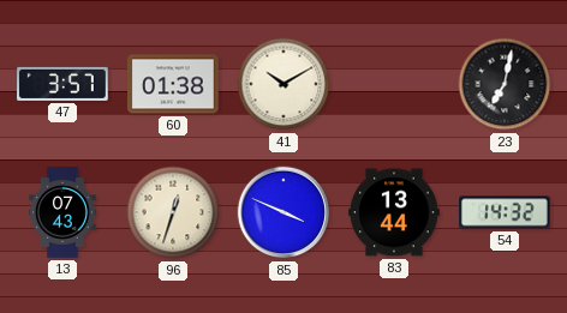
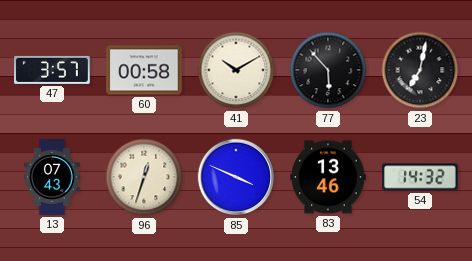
60: 01:38 -> 00:58
77: none -> 5:53
83: 13:44 -> 13:46
